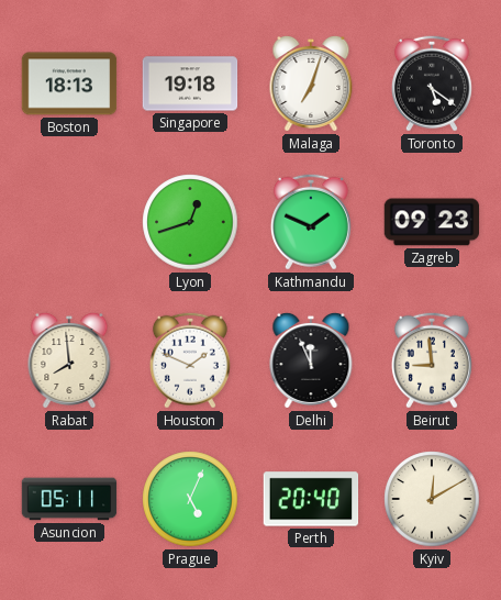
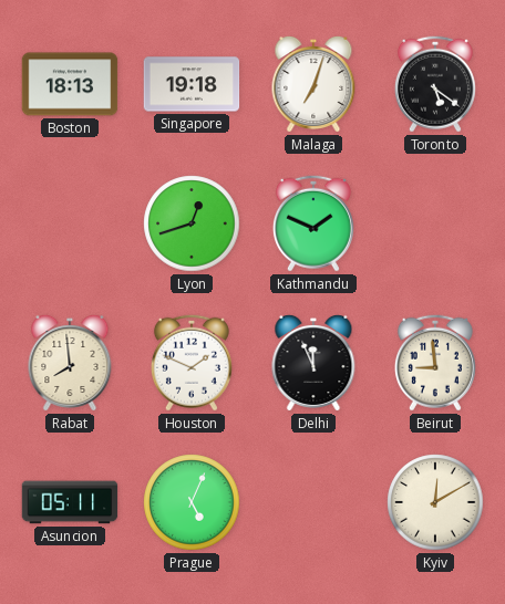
Zagreb: 09:23 -> none
Perth: 20:40 -> none
